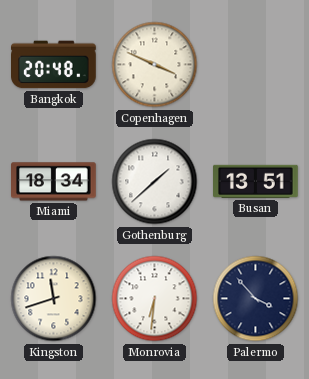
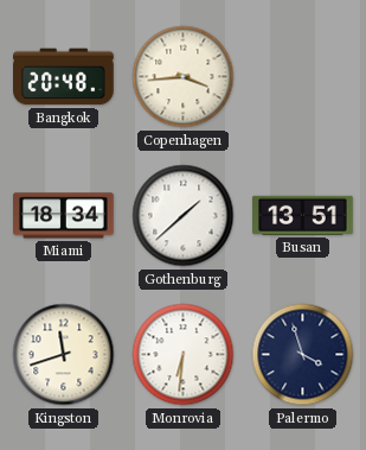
Copenhagen: 3:49 -> 3:44
Palermo: 3:53 -> 3:57
